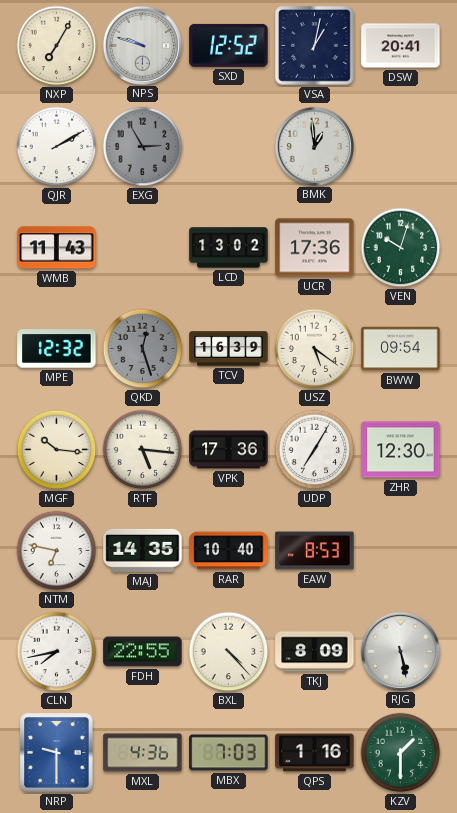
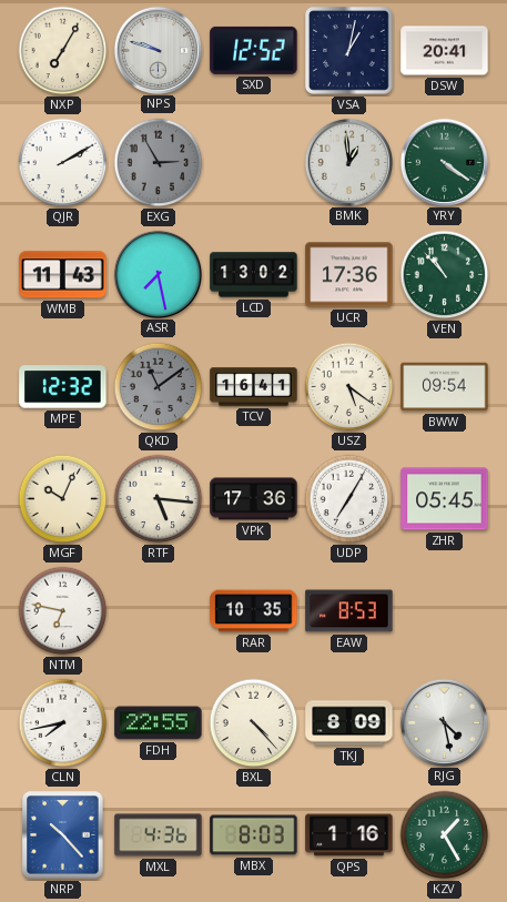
YRY: none -> 4:21
ASR: none -> 7:28
VEN: 10:03 -> 10:53
QKD: 12:27 -> 11:09
TCV: 16:39 -> 16:41
MGF: 10:16 -> 10:04
ZHR: 12:30 -> 05:45
MAJ: 14:35 -> none
RAR: 10:40 -> 10:35
RJG: 5:28 -> 4:28
NRP: 9:30 -> 10:23
MBX: 7:03 -> 8:03
KZV: 1:30 -> 1:25
